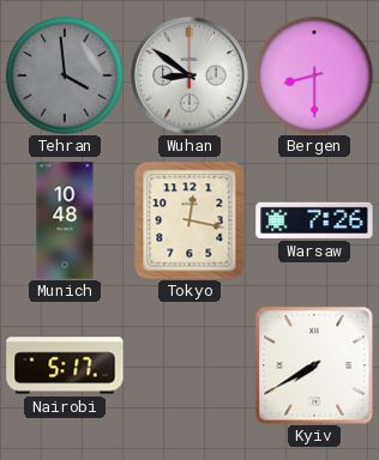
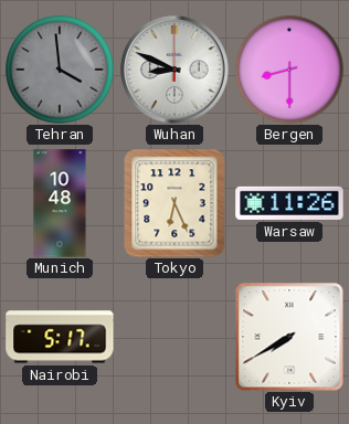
Wuhan: 8:51 -> 8:49
Tokyo: 12:17 -> 6:26
Warsaw: 7:26 -> 11:26
